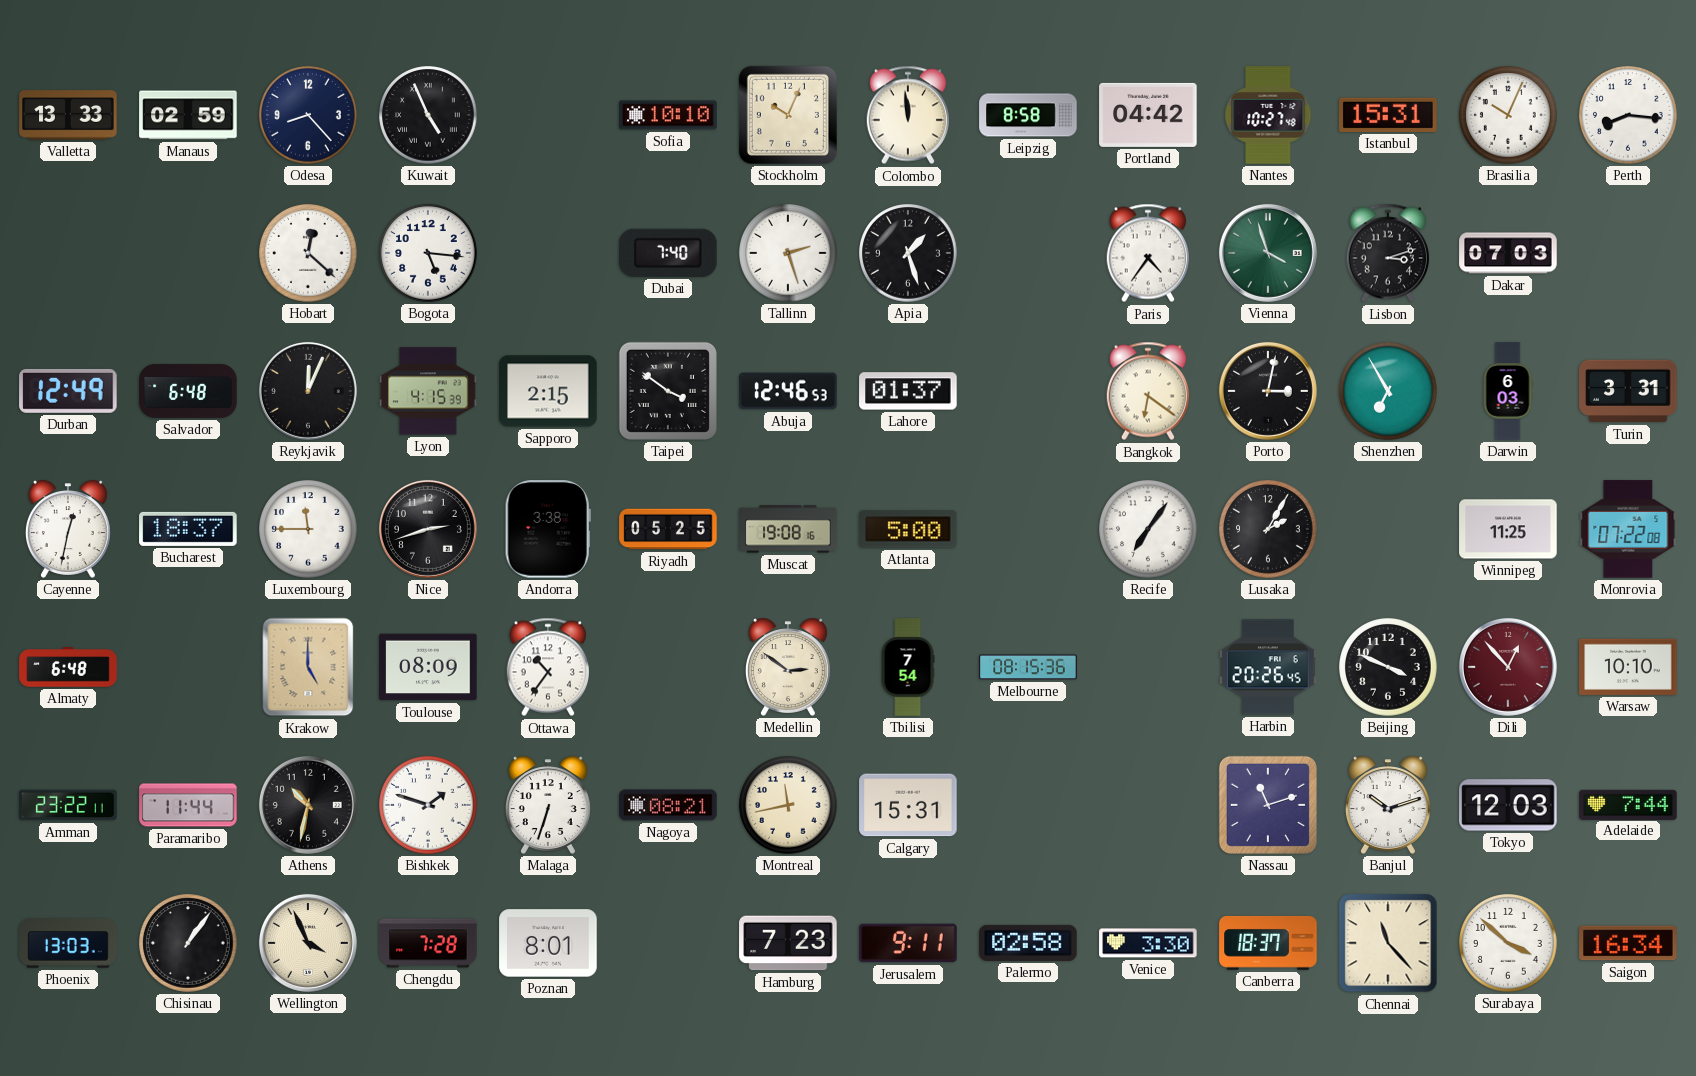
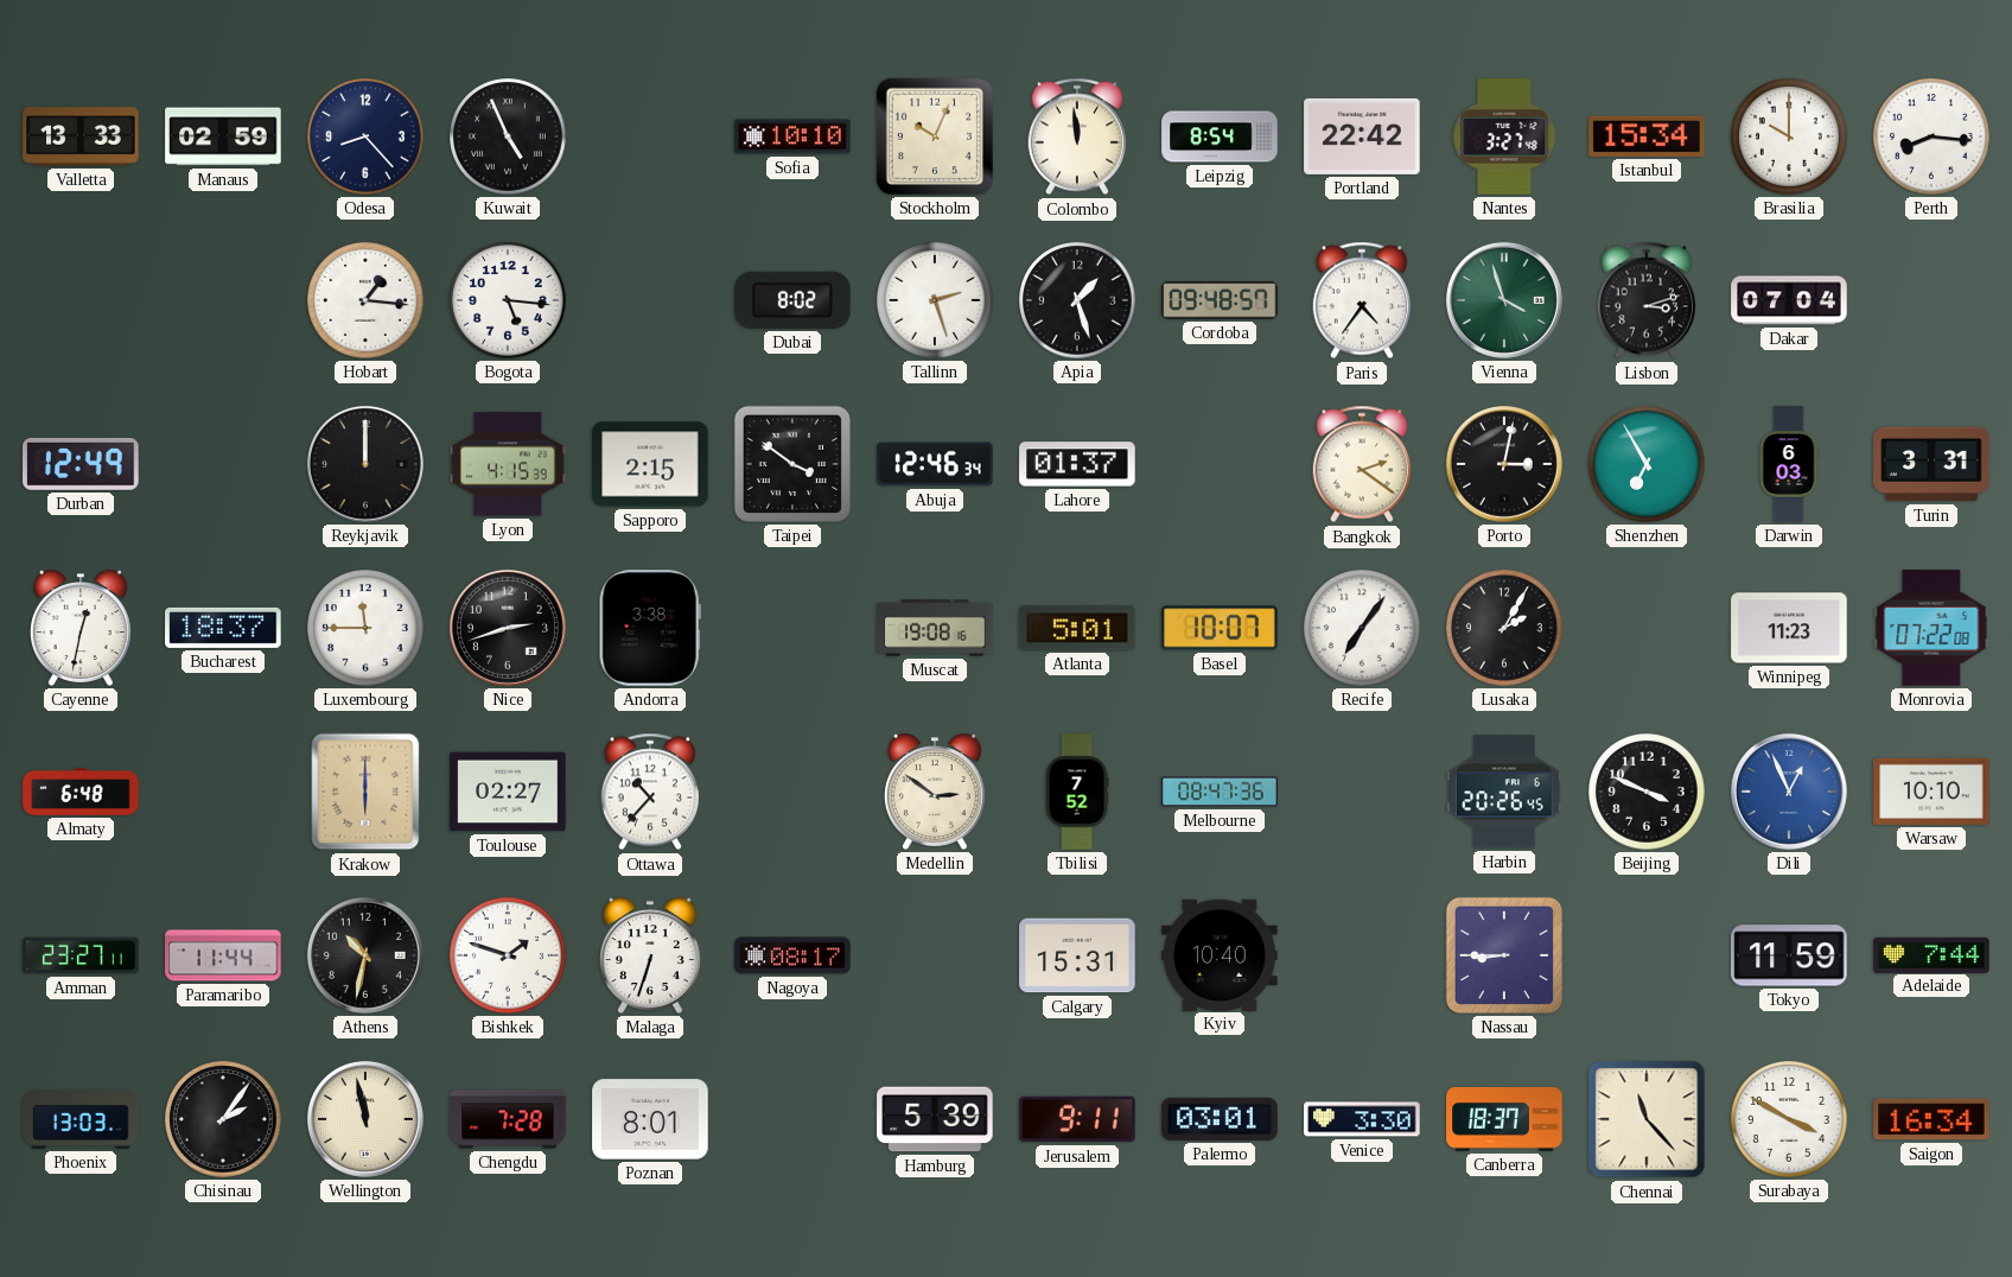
Leipzig: 8:58 -> 8:54
Portland: 04:42 -> 22:42
Nantes: 10:27 -> 3:27
Istanbul: 15:31 -> 15:34
Brasilia: 10:04 -> 10:00
Hobart: 12:22 -> 1:16
Dubai: 7:40 -> 8:02
Cordoba: none -> 09:48
Dakar: 07:03 -> 07:04
Salvador: 6:48 -> none
Reykjavik: 12:04 -> 12:00
Abuja: 12:46:53 -> 12:46:34
Bangkok: 6:21 -> 2:21
Riyadh: 05:25 -> none
Atlanta: 5:00 -> 5:01
Basel: none -> 10:07
Winnipeg: 11:25 -> 11:23
Krakow: 5:00 -> 6:00
Toulouse: 08:09 -> 02:27
Ottawa: 10:36 -> 10:37
Tbilisi: 7:54 -> 7:52
Melbourne: 08:15 -> 08:47
Dili: 12:53 -> 12:56
Dili dial: burgundy -> blue
Amman: 23:22 -> 23:27
Nagoya: 08:21 -> 08:17
Montreal: 11:43 -> none
Kyiv: none -> 10:40
Nassau: 11:12 -> 8:45
Banjul: 10:12 -> none
Tokyo: 12:03 -> 11:59
Chisinau: 1:06 -> 2:06
Wellington: 3:56 -> 11:58
Hamburg: 7:23 -> 5:39
Palermo: 02:58 -> 03:01
Surabaya: 3:52 -> 3:50
